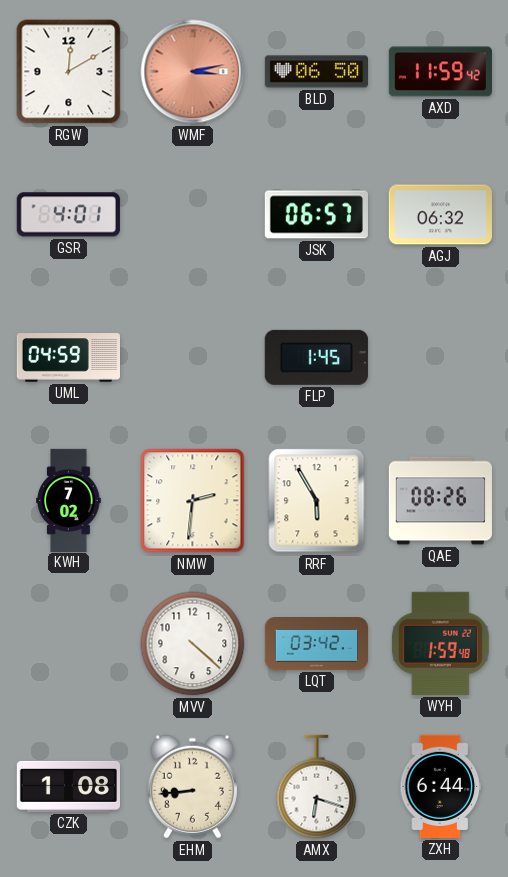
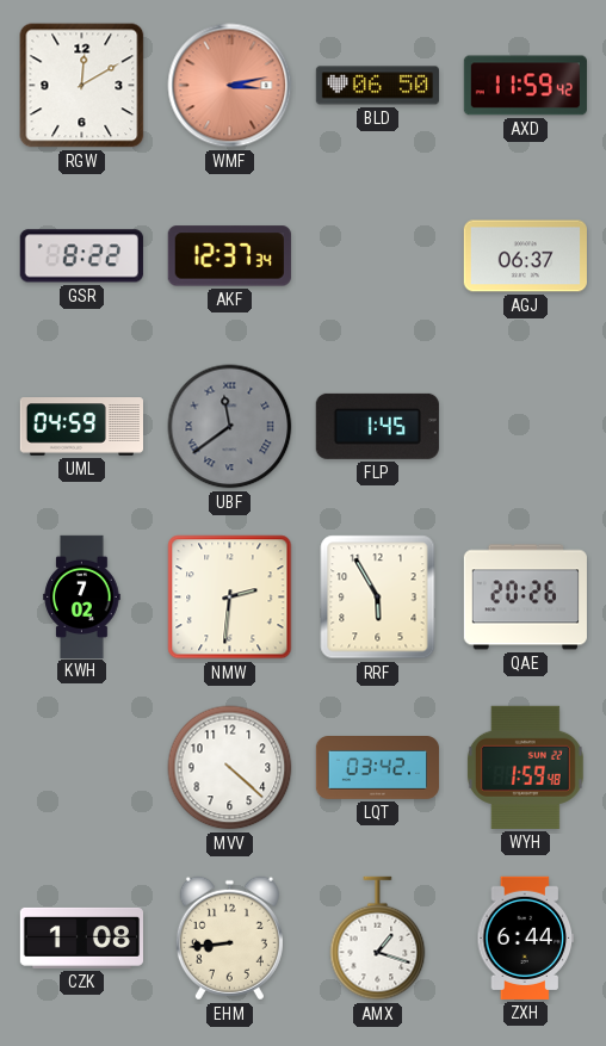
GSR: 4:01 -> 8:22
AKF: none -> 12:37
JSK: 06:57 -> none
AGJ: 06:32 -> 06:37
UBF: none -> 11:39
QAE: 08:26 -> 20:26
AMX: 6:18 -> 1:18
